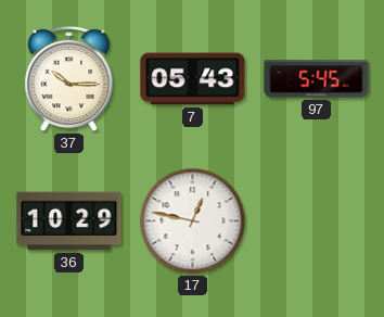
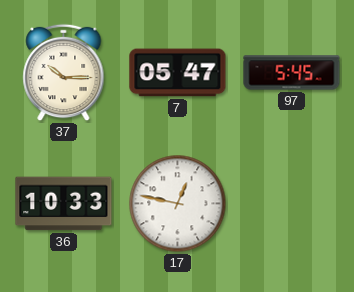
7: 05:43 -> 05:47
36: 10:29 -> 10:33
